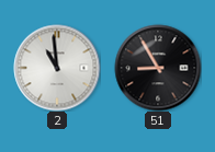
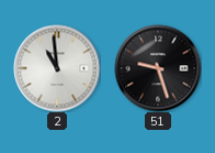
51: 8:55 -> 9:27
